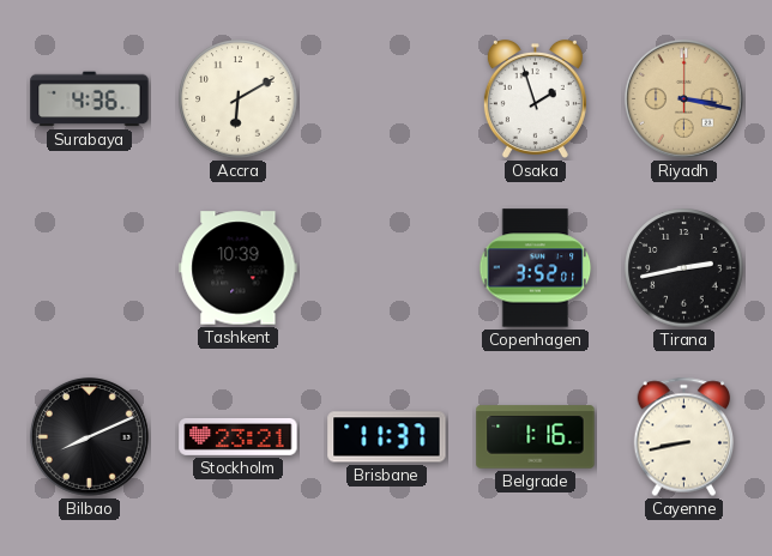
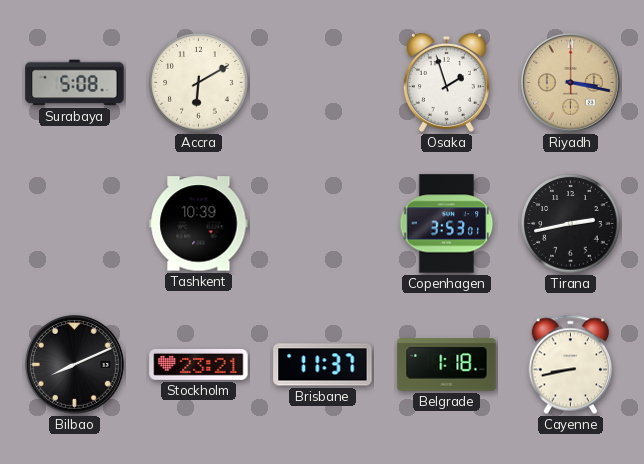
Surabaya: 4:36 -> 5:08
Copenhagen: 3:52 -> 3:53
Belgrade: 1:16 -> 1:18
